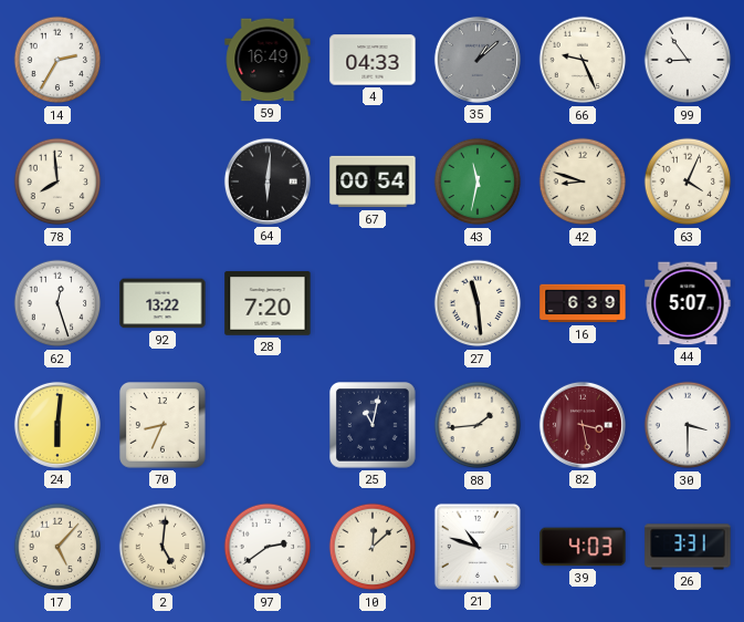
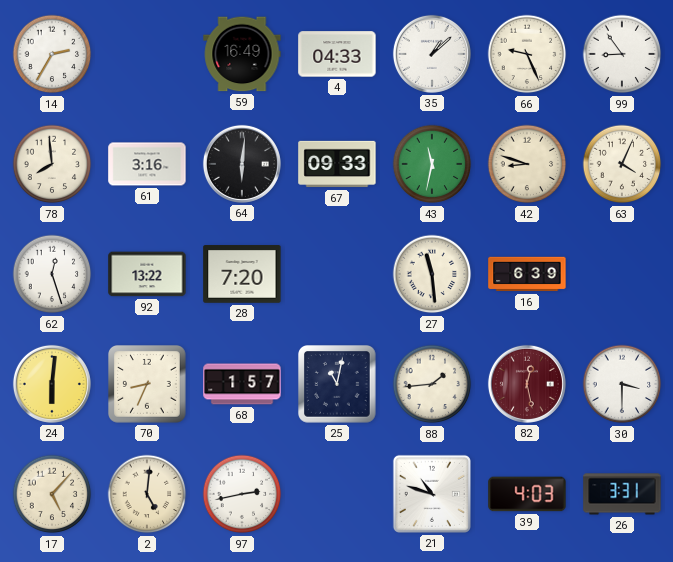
35 dial: grey -> white
61: none -> 3:16
67: 00:54 -> 09:33
44: 5:07 -> none
68: none -> 1:57
82: 3:28 -> 12:28
97: 2:39 -> 2:43
10: 12:08 -> none
